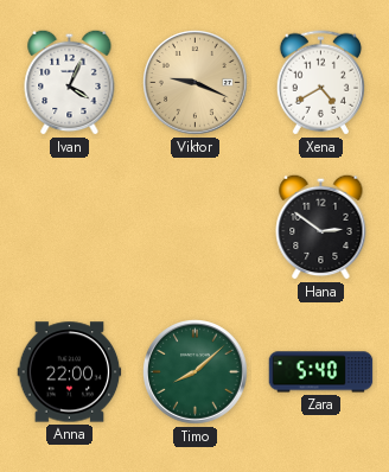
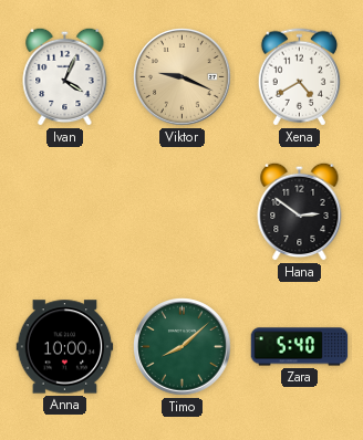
Anna: 22:00 -> 10:00
